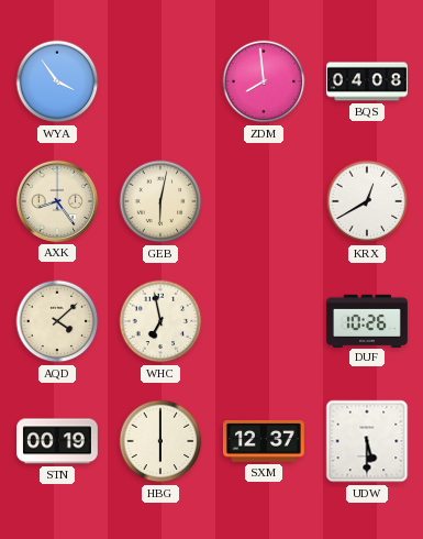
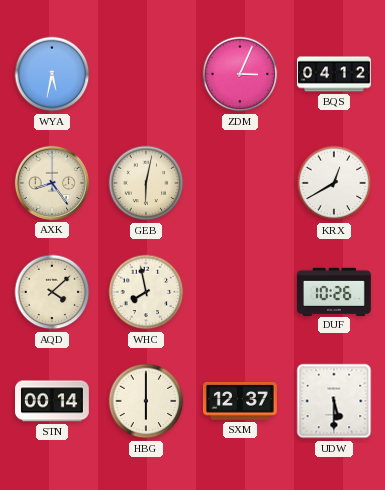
WYA: 3:54 -> 5:32
ZDM: 7:59 -> 3:04
BQS: 04:08 -> 04:12
WHC: 6:58 -> 7:58
STN: 00:19 -> 00:14
